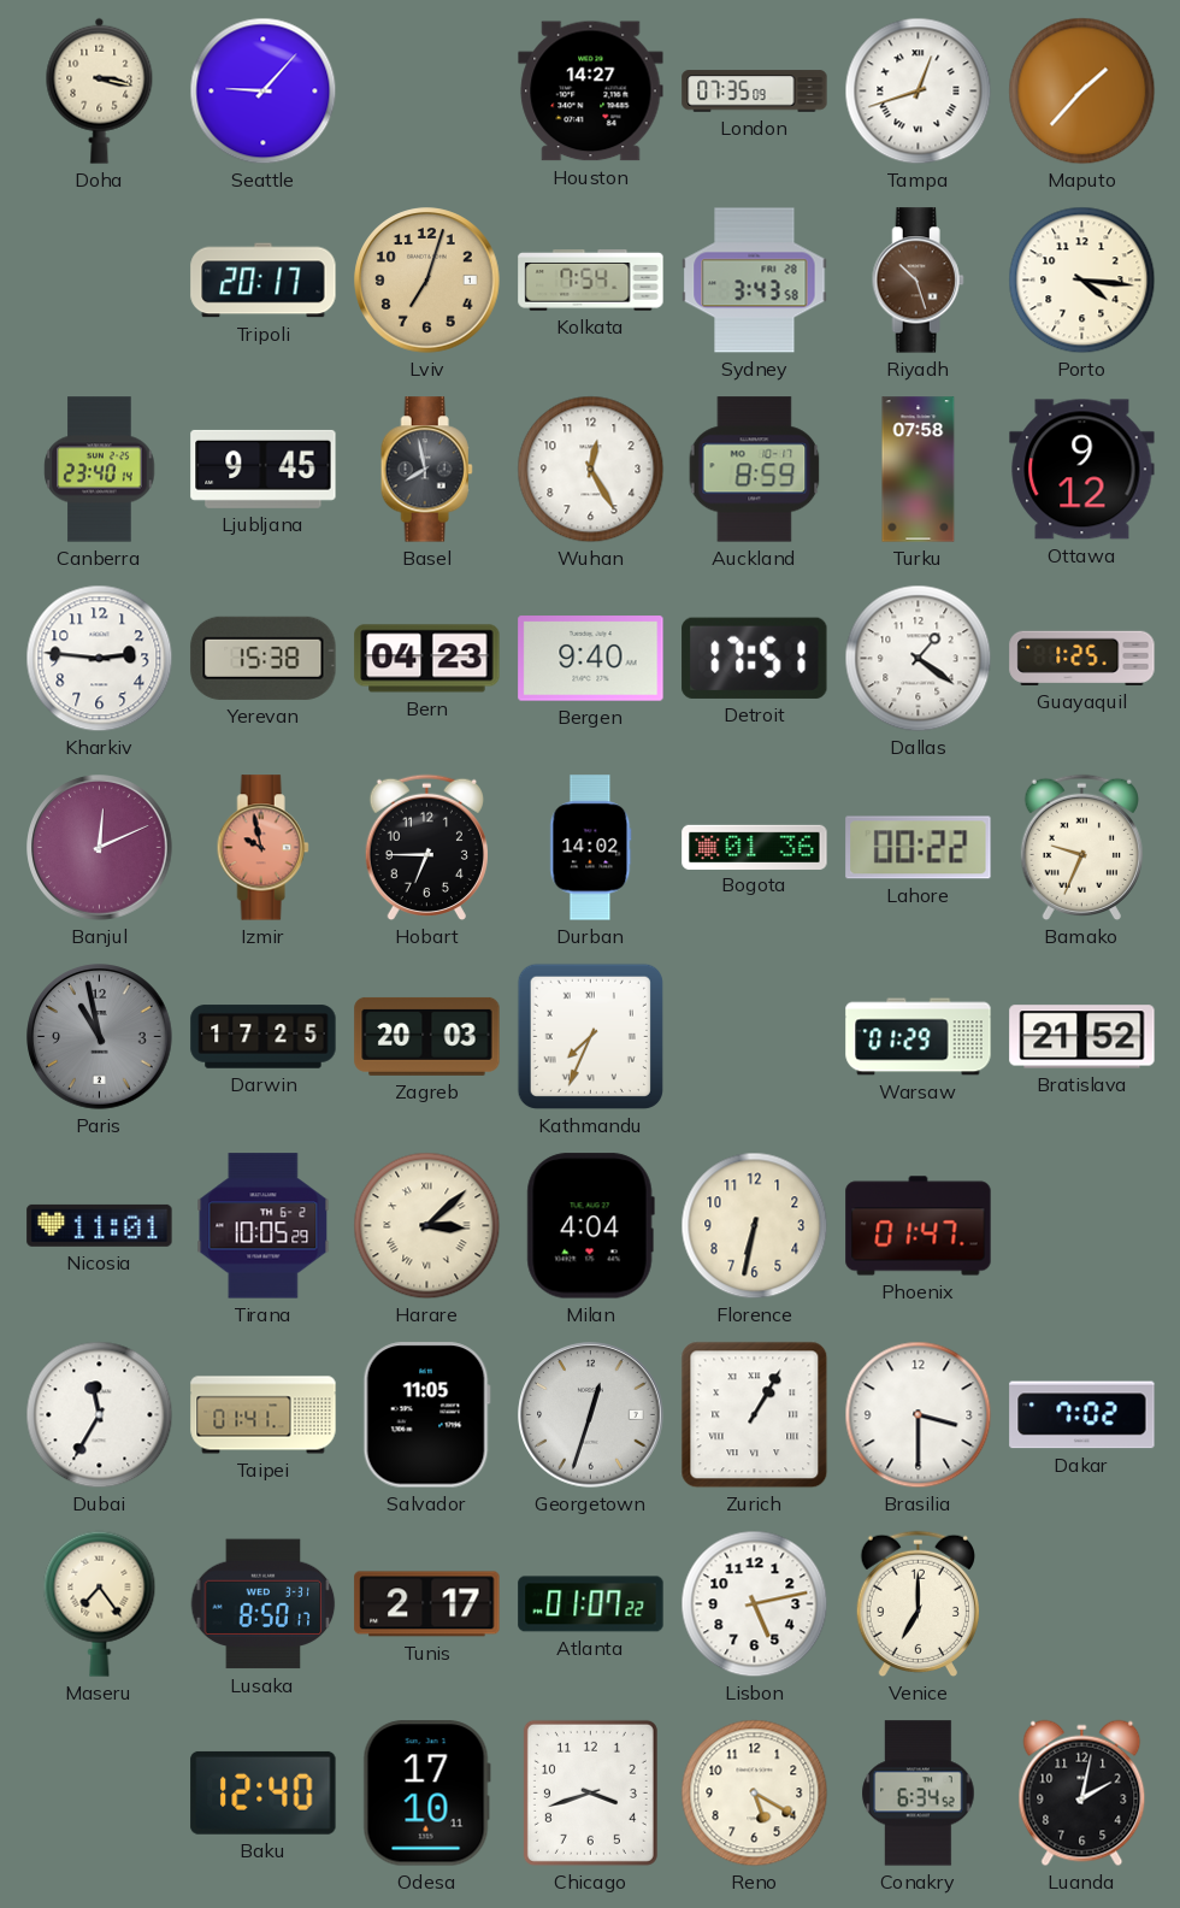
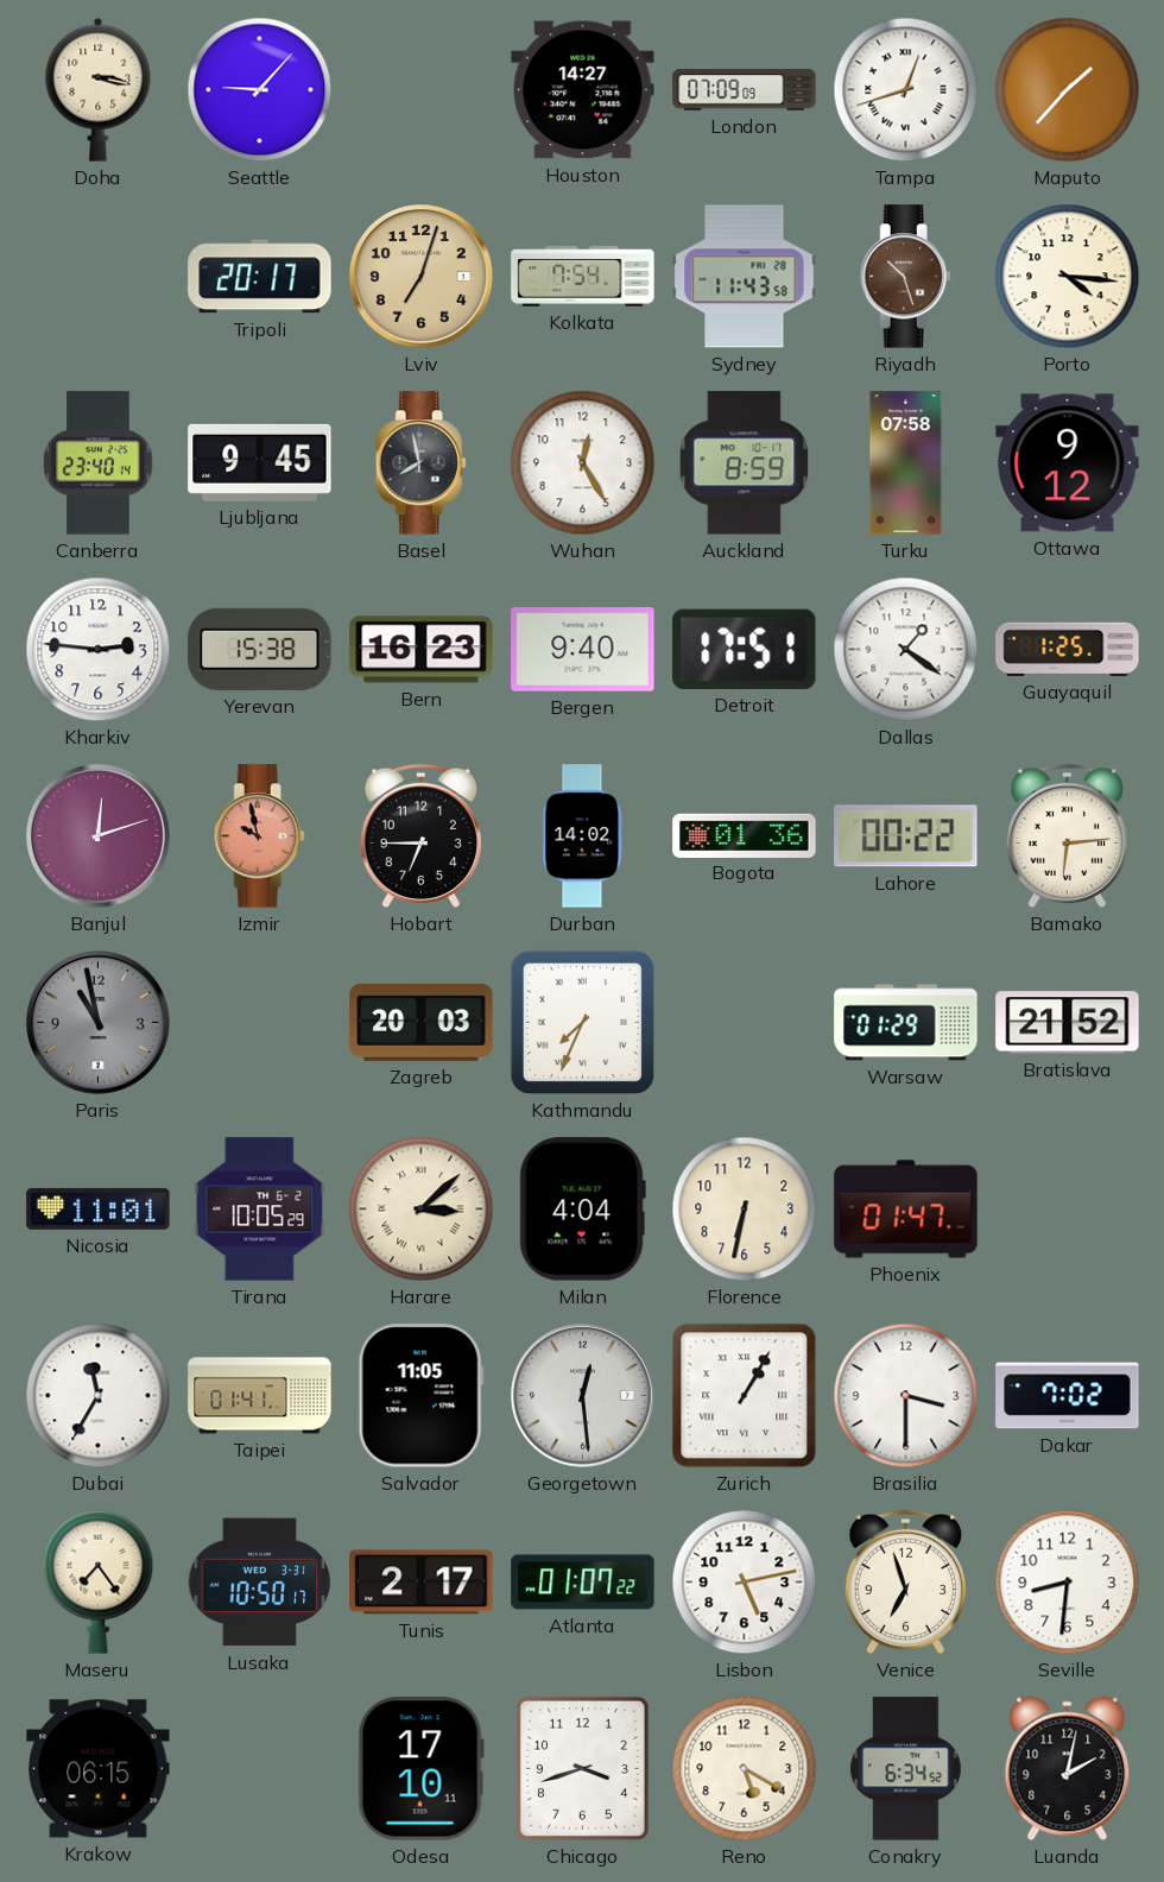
London: 07:35 -> 07:09
Sydney: 3:43 -> 11:43
Bern: 04:23 -> 16:23
Banjul: 12:11 -> 12:12
Bamako: 9:34 -> 6:14
Darwin: 17:25 -> none
Georgetown: 12:33 -> 12:29
Lusaka: 8:50 -> 10:50
Venice: 7:00 -> 6:57
Seville: none -> 8:31
Krakow: none -> 06:15
Baku: 12:40 -> none
